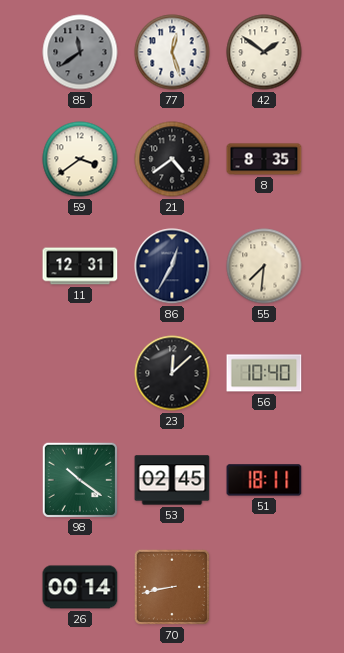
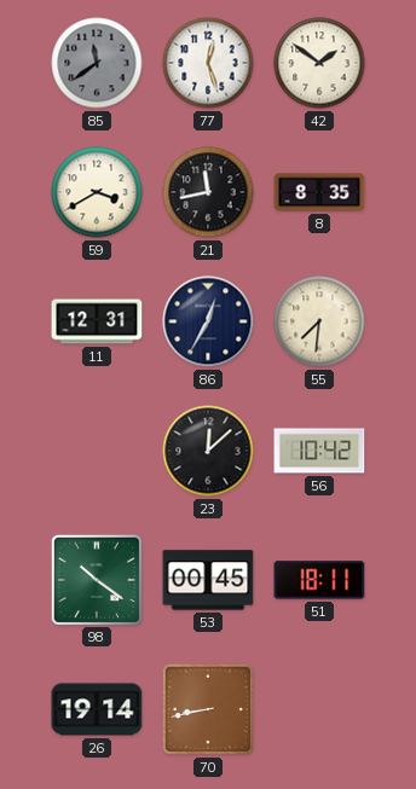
59: 3:39 -> 3:40
21: 4:39 -> 11:43
56: 10:40 -> 10:42
53: 02:45 -> 00:45
26: 00:14 -> 19:14
